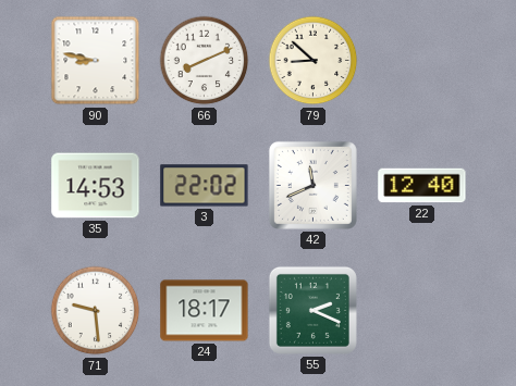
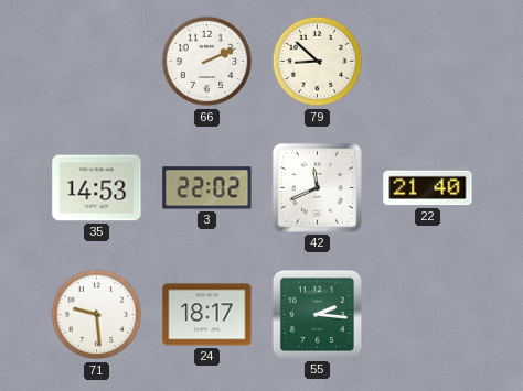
90: 8:47 -> none
66: 8:11 -> 2:11
22: 12:40 -> 21:40
55: 2:19 -> 2:16
